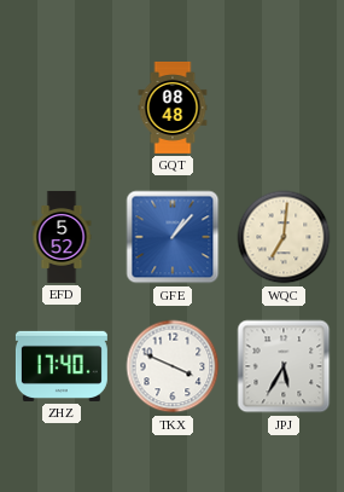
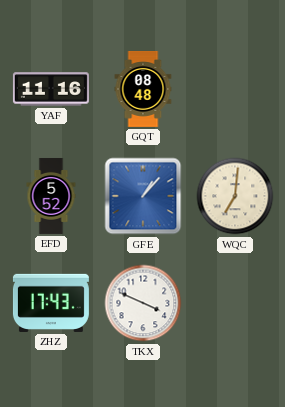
YAF: none -> 11:16
ZHZ: 17:40 -> 17:43
JPJ: 5:35 -> none
